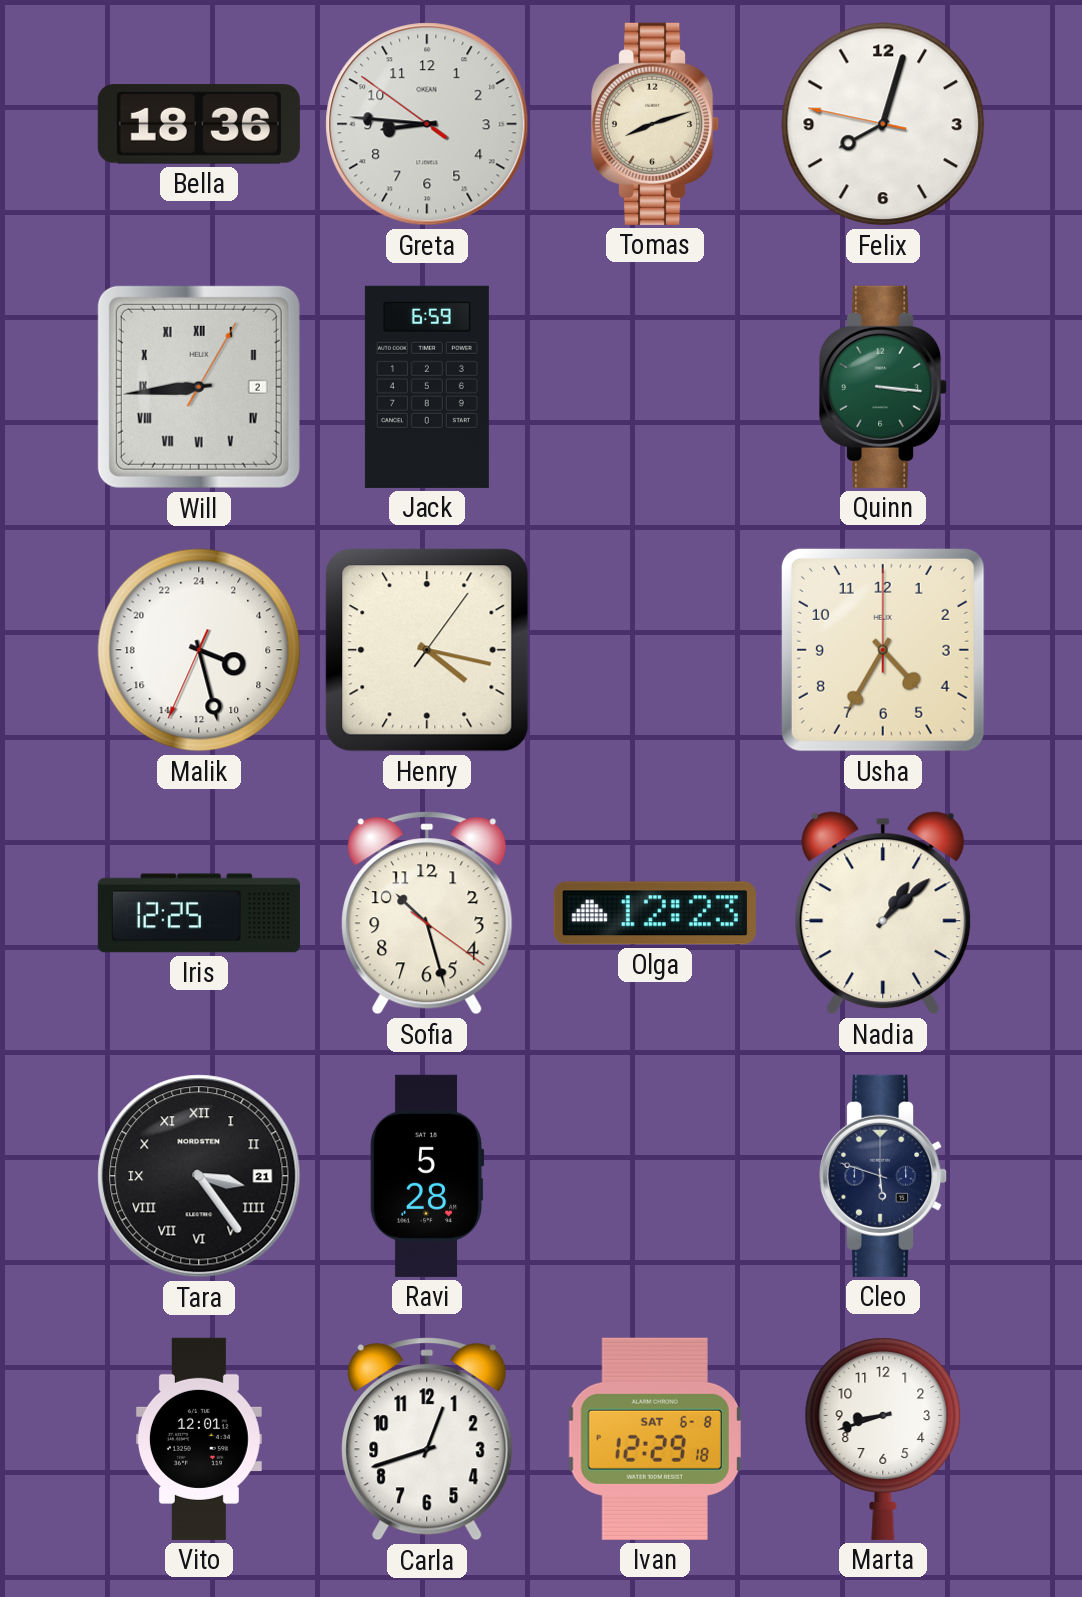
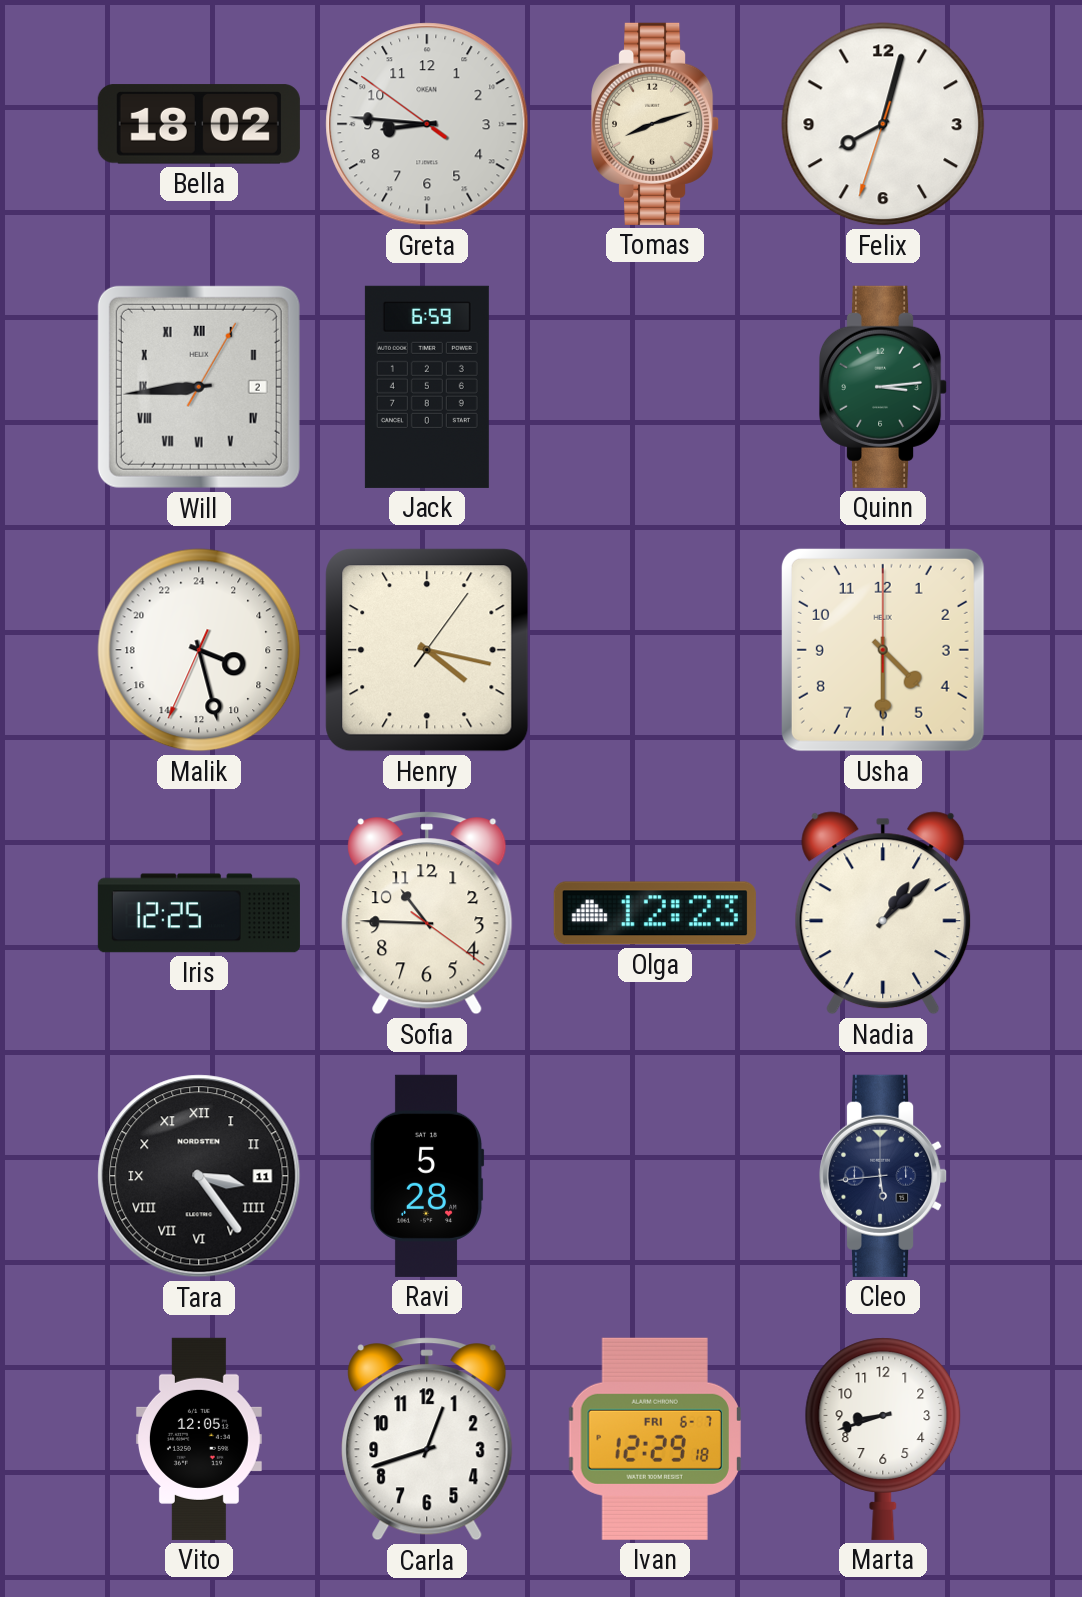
Bella: 18:36 -> 18:02
Felix: 8:02:47 -> 8:02:33
Quinn: 3:16 -> 3:14
Usha: 4:35 -> 4:30
Sofia: 10:27 -> 10:45
Tara date: 21 -> 11
Cleo: 5:48 -> 5:44
Vito: 12:01 -> 12:05
Ivan date: SAT 6-8 -> FRI 6-7
